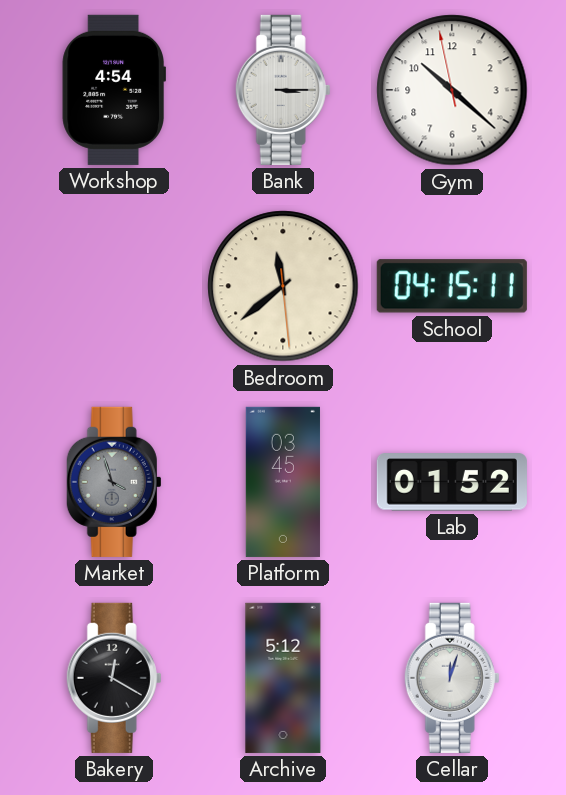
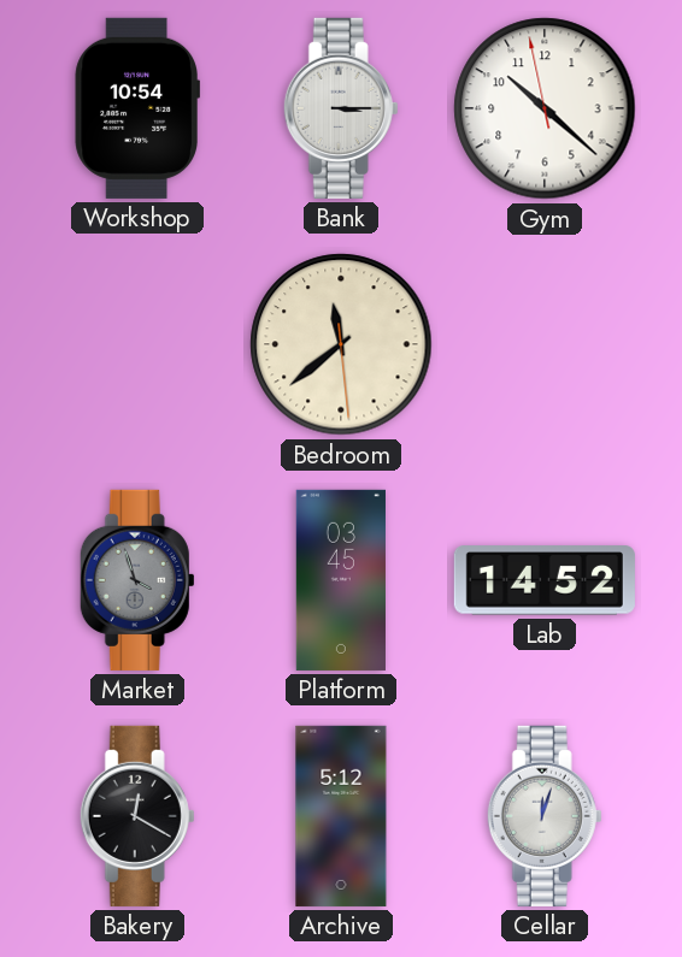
Workshop: 4:54 -> 10:54
School: 04:15 -> none
Lab: 01:52 -> 14:52
